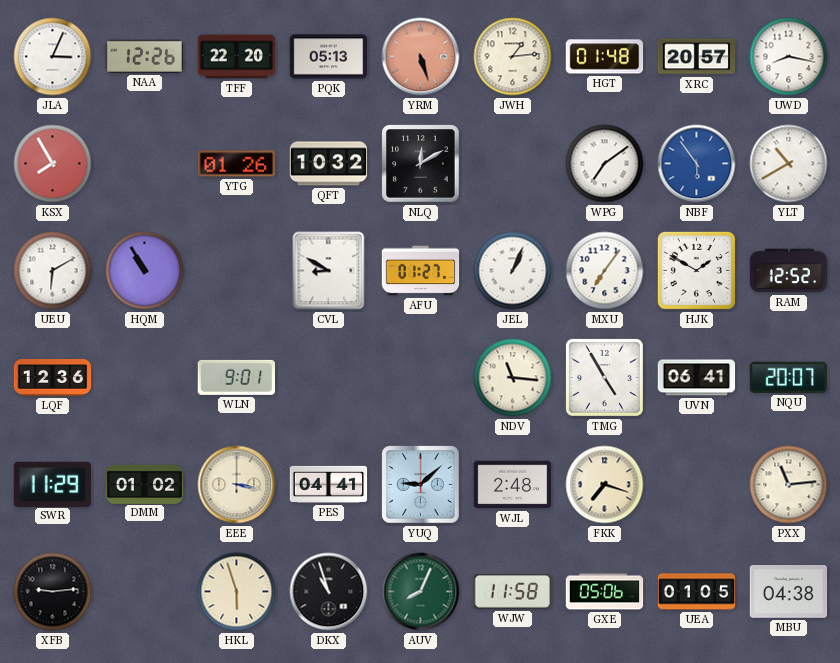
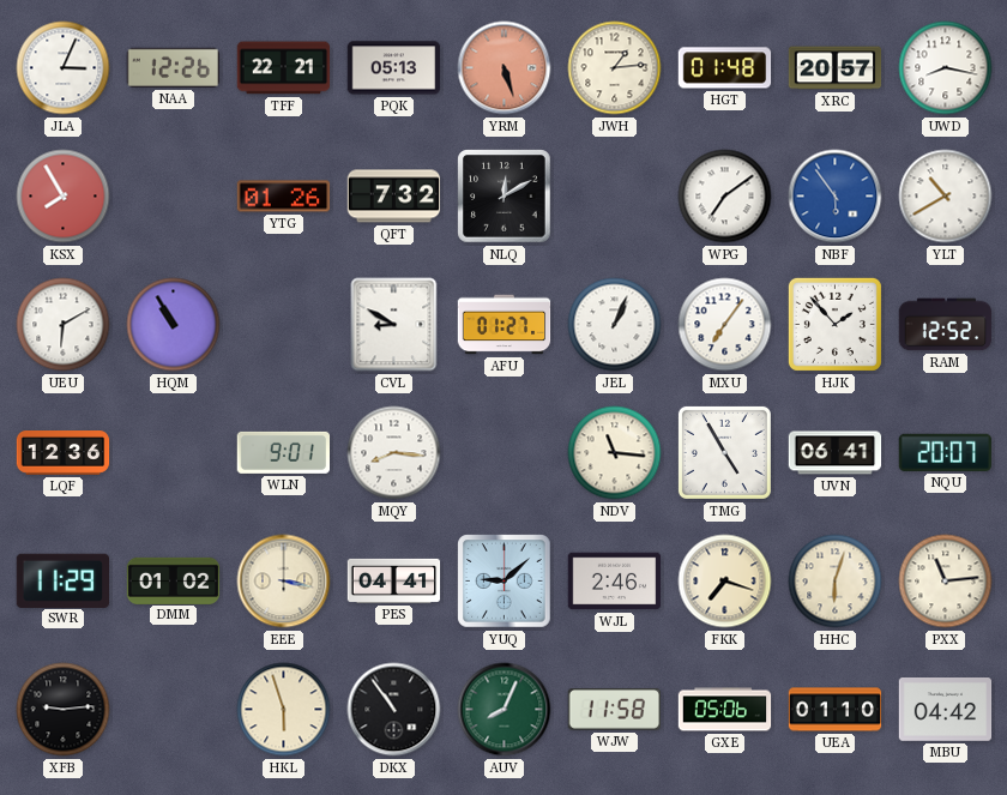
TFF: 22:20 -> 22:21
QFT: 10:32 -> 7:32
HJK: 1:50 -> 1:53
MQY: none -> 8:16
WJL: 2:48 -> 2:46
HHC: none -> 6:03
DKX: 10:57 -> 10:54
UEA: 01:05 -> 01:10
MBU: 04:38 -> 04:42
